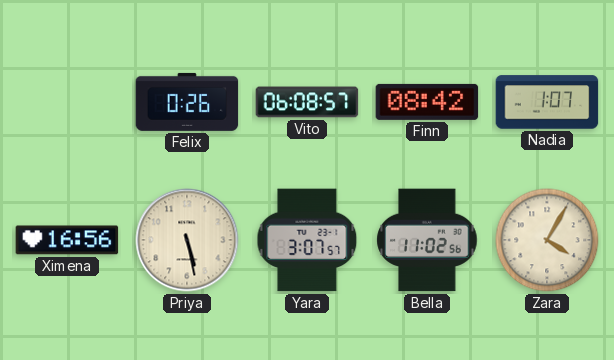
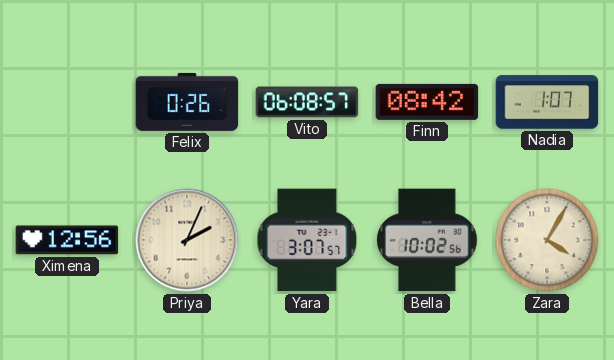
Ximena: 16:56 -> 12:56
Priya: 5:28 -> 2:04
Bella: 11:02 -> 10:02
